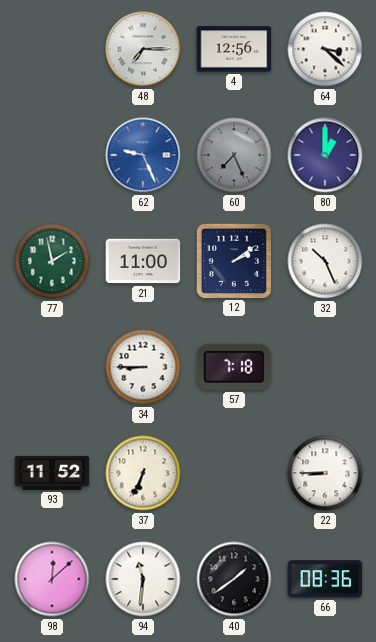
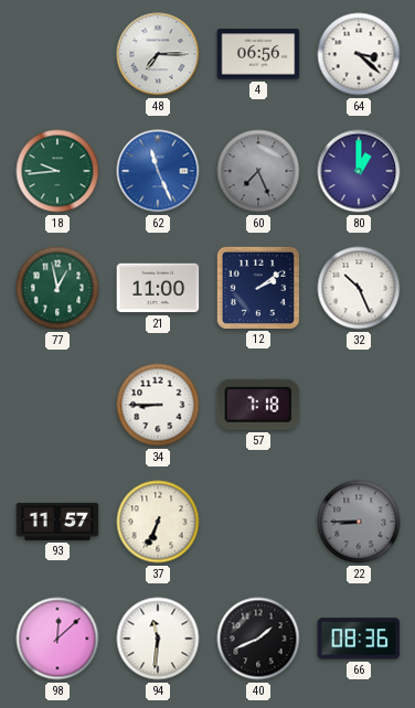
4: 12:56 -> 06:56
18: none -> 9:44
62: 9:26 -> 11:26
77: 1:58 -> 12:58
93: 11:52 -> 11:57
22 dial: white -> grey
40: 1:39 -> 1:41
